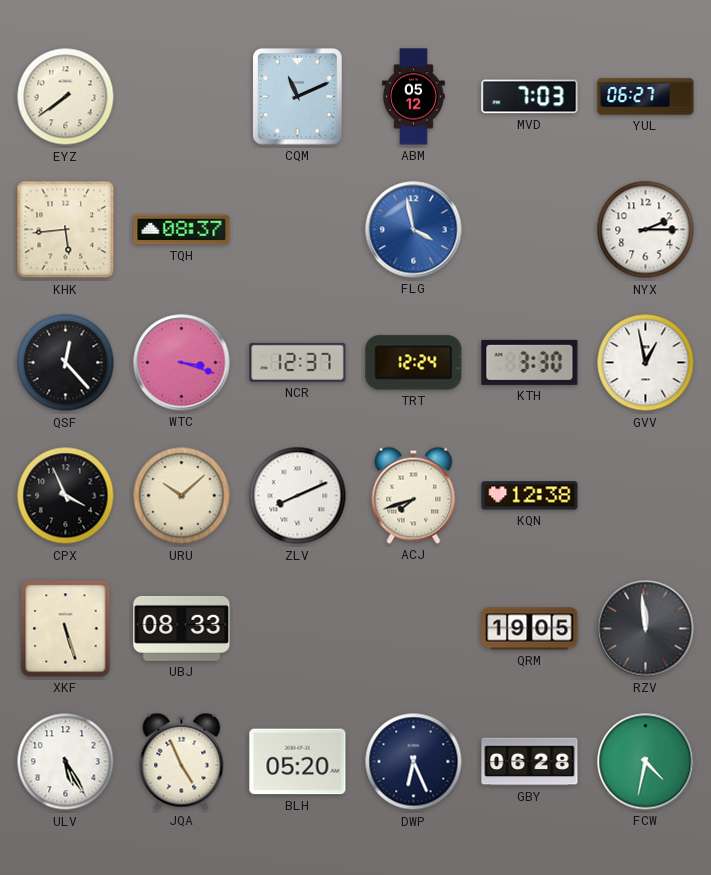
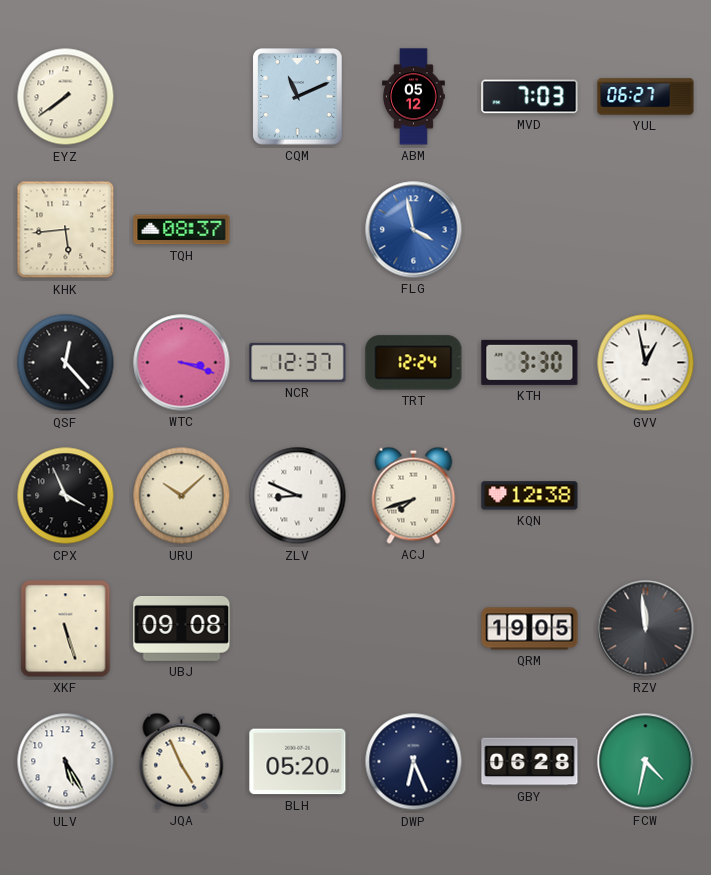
NYX: 2:15 -> none
ZLV: 8:11 -> 8:49
UBJ: 08:33 -> 09:08
